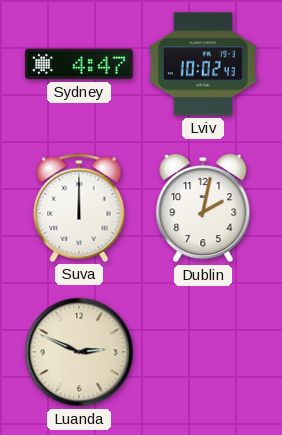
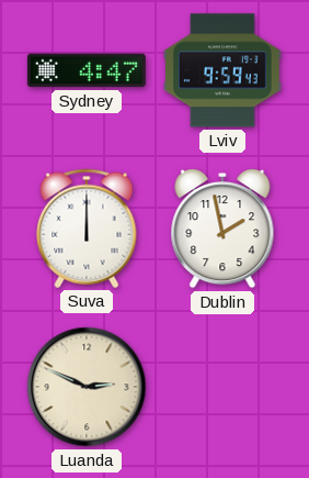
Lviv: 10:02 -> 9:59
Dublin: 2:02 -> 1:58
